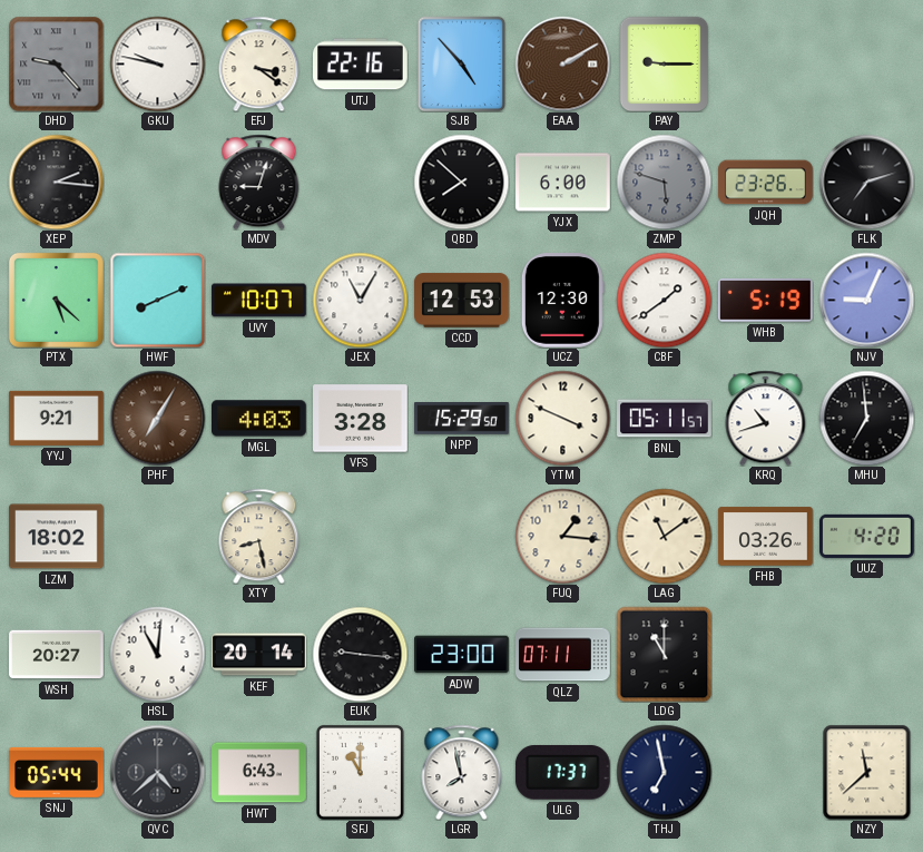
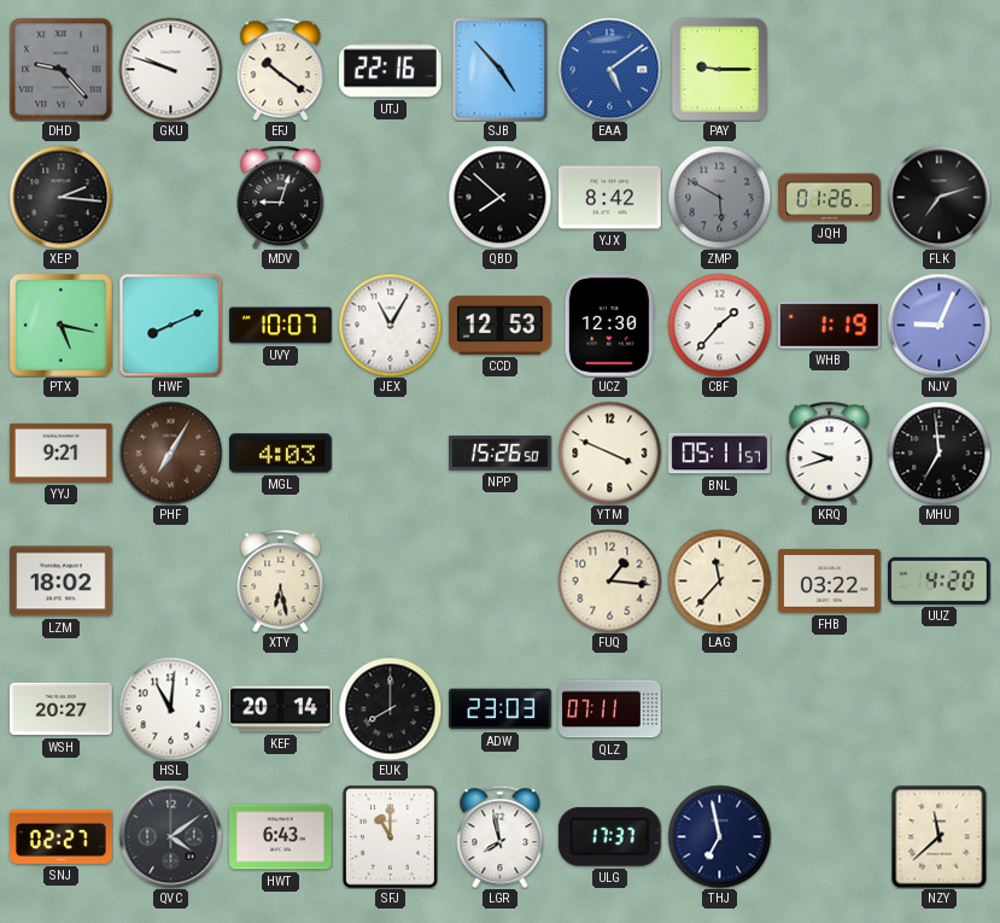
GKU: 9:47 -> 9:48
EFJ: 3:21 -> 10:21
EAA: 2:10 -> 5:09
EAA dial: brown -> blue
YJX: 6:00 -> 8:42
ZMP: 5:48 -> 5:50
JQH: 23:26 -> 01:26
PTX: 5:22 -> 5:17
CBF: 1:39 -> 1:37
WHB: 5:19 -> 1:19
VFS: 3:28 -> none
NPP: 15:29 -> 15:26
KRQ: 10:42 -> 9:42
XTY: 8:28 -> 6:28
LAG: 11:09 -> 11:37
FHB: 03:26 -> 03:22
EUK: 9:16 -> 8:00
ADW: 23:00 -> 23:03
LDG: 11:00 -> none
SNJ: 05:44 -> 02:27
QVC: 4:38 -> 4:09
